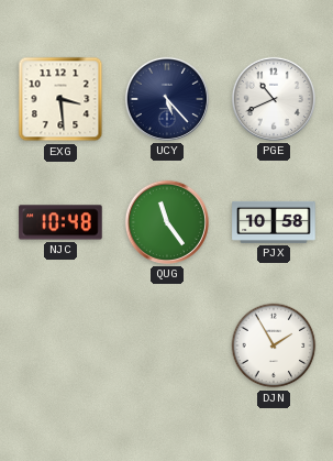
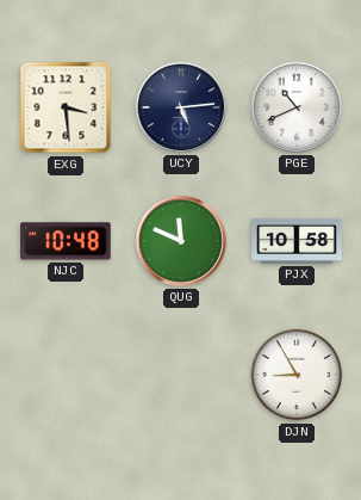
UCY: 5:23 -> 5:14
QUG: 11:24 -> 11:49
DJN: 1:55 -> 8:55
